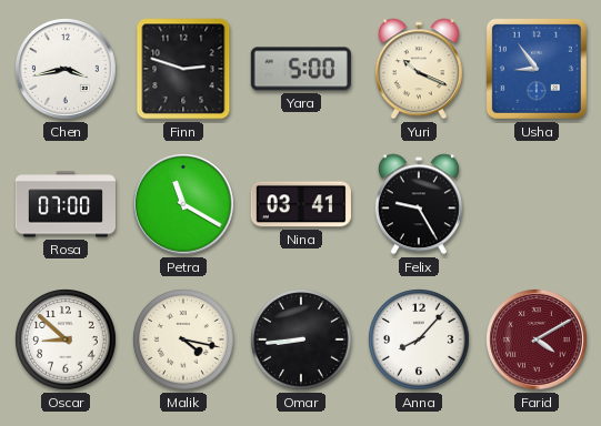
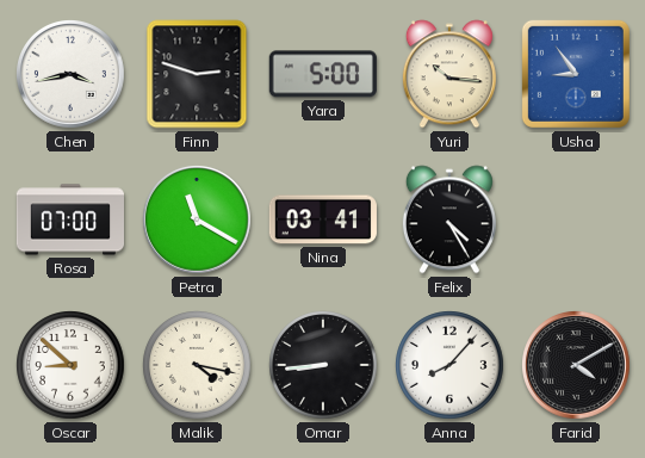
Yuri: 10:19 -> 10:16
Felix: 9:25 -> 4:25
Farid dial: burgundy -> black
